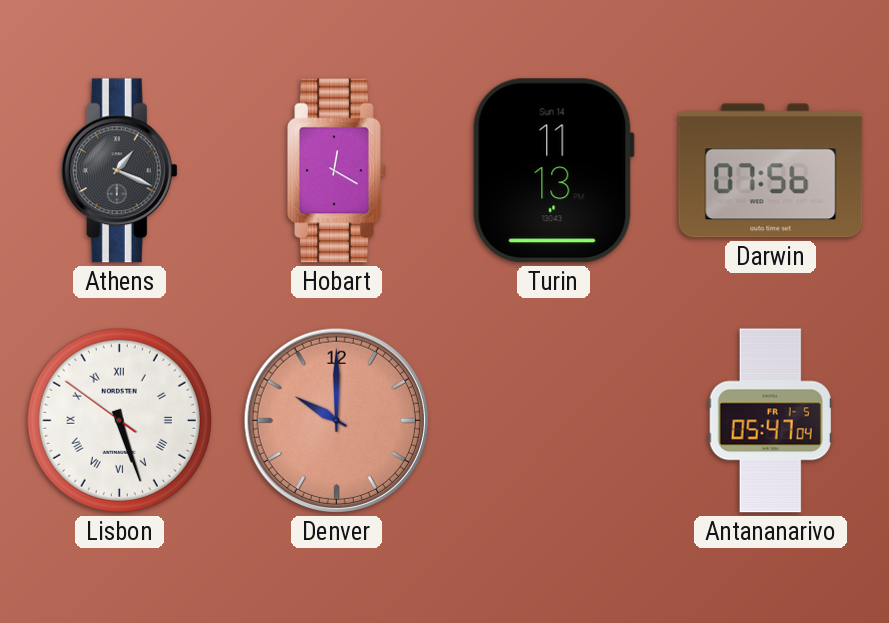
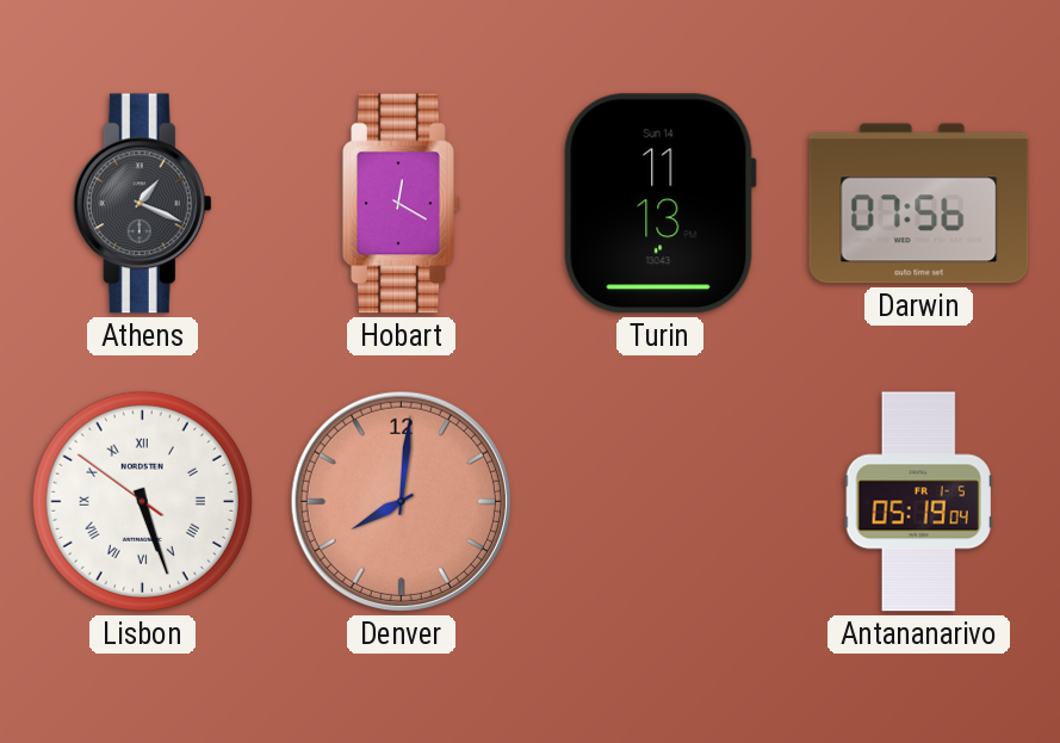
Denver: 10:00 -> 8:01
Antananarivo: 05:47 -> 05:19
